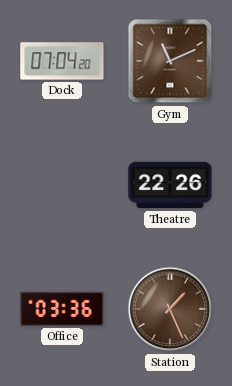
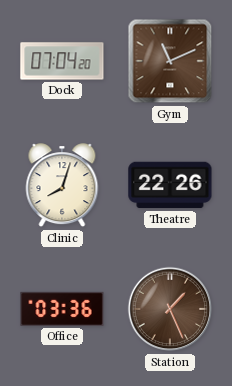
Clinic: none -> 8:03
